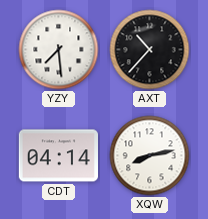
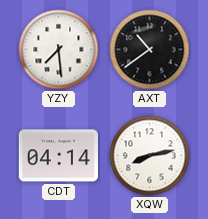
AXT: 10:37 -> 10:39
